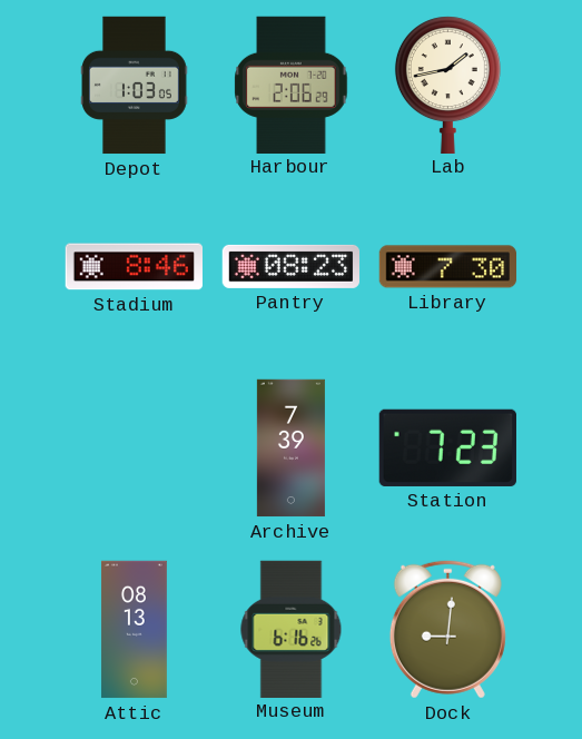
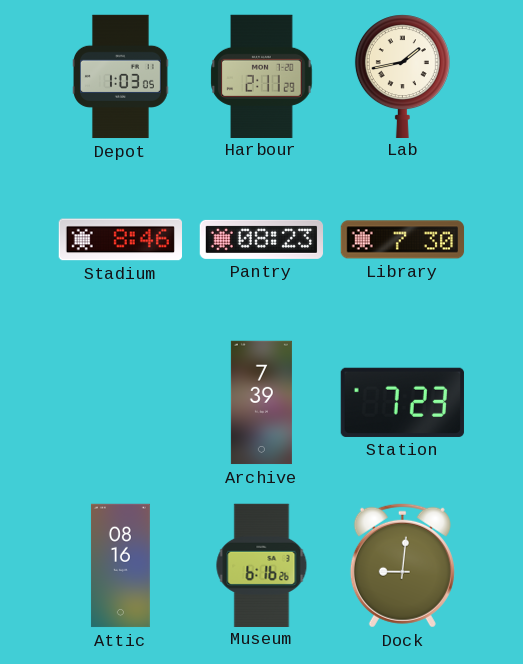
Harbour: 2:06 -> 2:11
Attic: 08:13 -> 08:16
